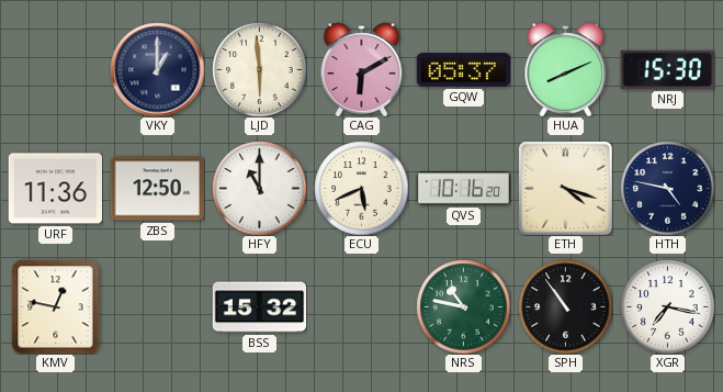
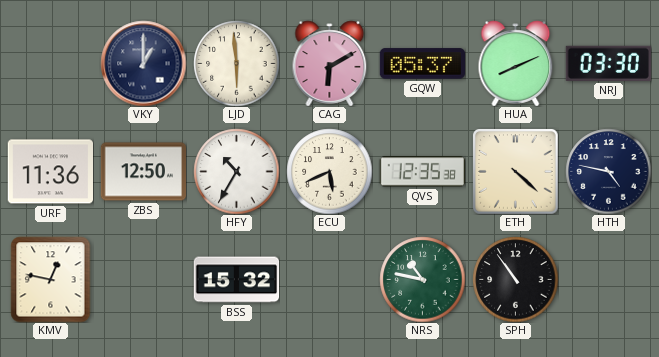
NRJ: 15:30 -> 03:30
HFY: 11:00 -> 10:35
QVS: 10:16 -> 12:35
ETH: 4:18 -> 4:22
XGR: 7:17 -> none
